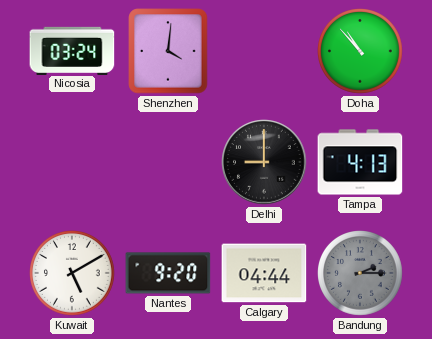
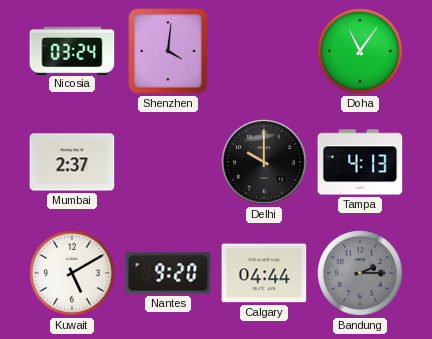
Doha: 10:53 -> 11:06
Mumbai: none -> 2:37
Delhi: 9:00 -> 10:00
